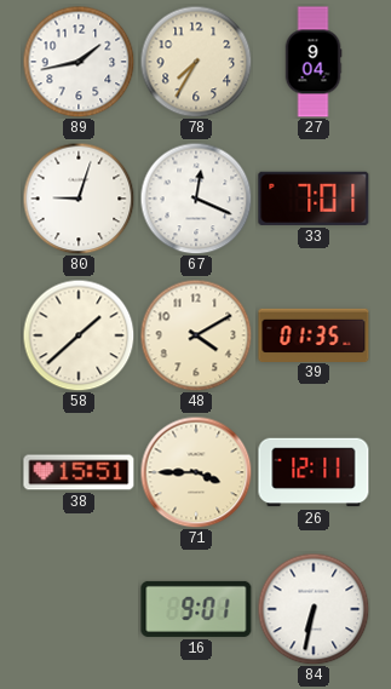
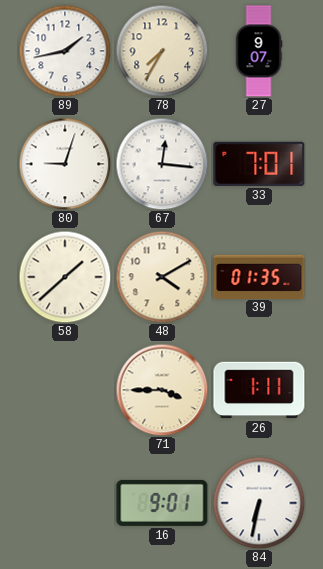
27: 9:04 -> 9:07
67: 12:19 -> 12:16
38: 15:51 -> none
26: 12:11 -> 1:11
